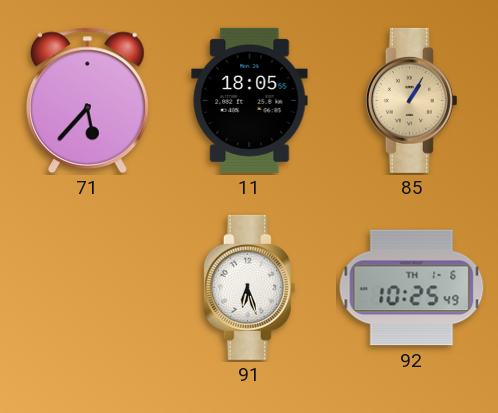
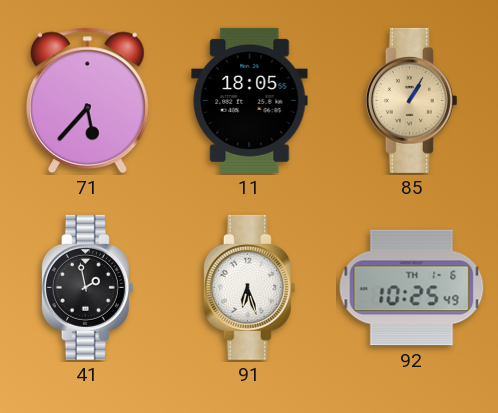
41: none -> 1:58
